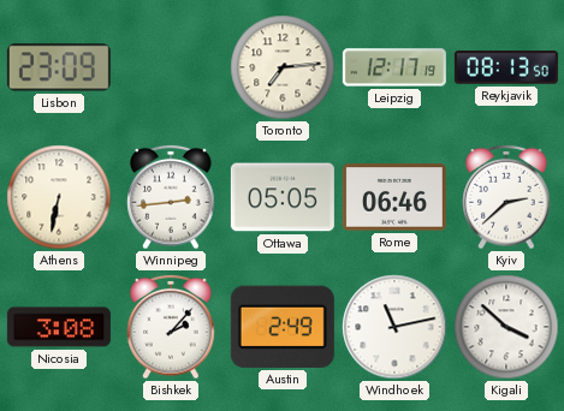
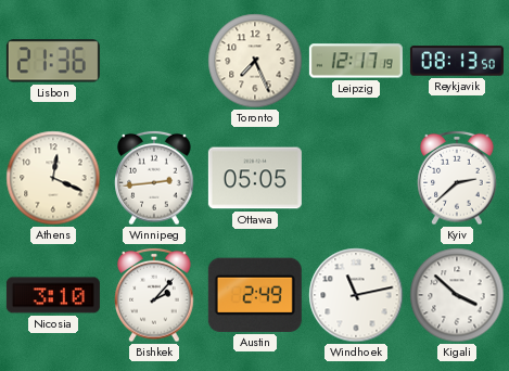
Lisbon: 23:09 -> 21:36
Toronto: 7:14 -> 7:26
Athens: 6:32 -> 12:19
Rome: 06:46 -> none
Nicosia: 3:08 -> 3:10
